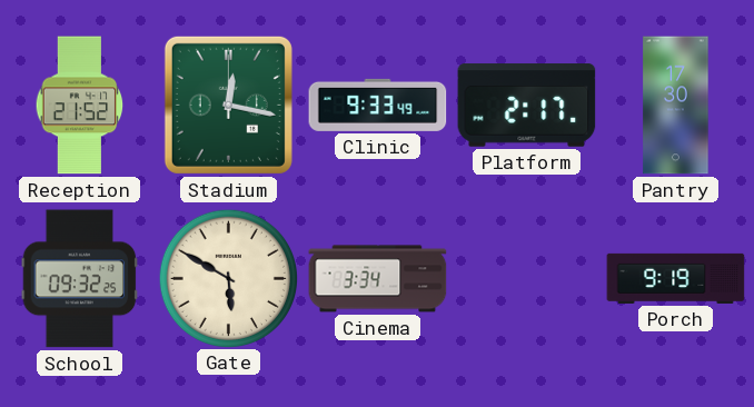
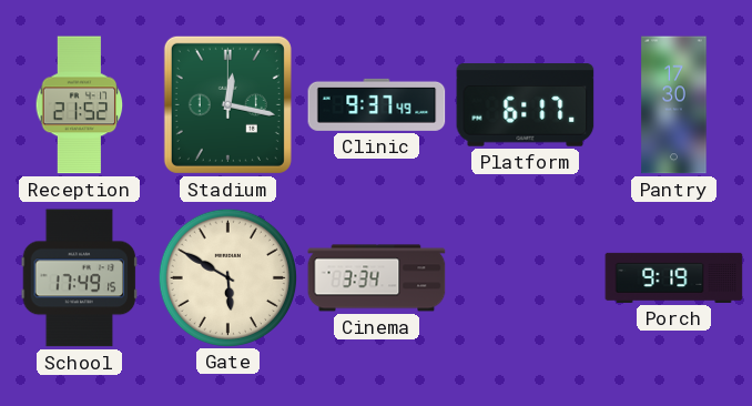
Clinic: 9:33 -> 9:37
Platform: 2:17 -> 6:17
School: 09:32 -> 17:49
